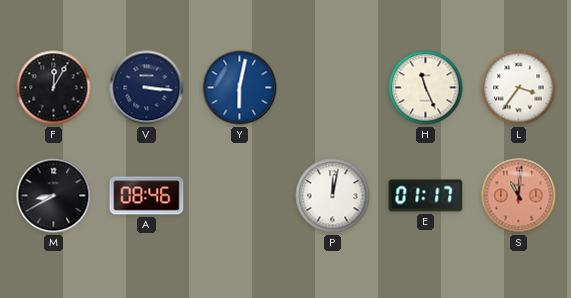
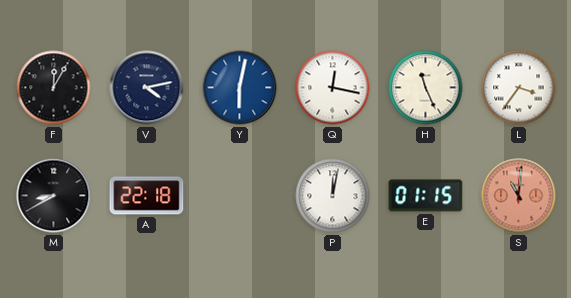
V: 3:16 -> 4:13
Q: none -> 12:17
A: 08:46 -> 22:18
E: 01:17 -> 01:15
